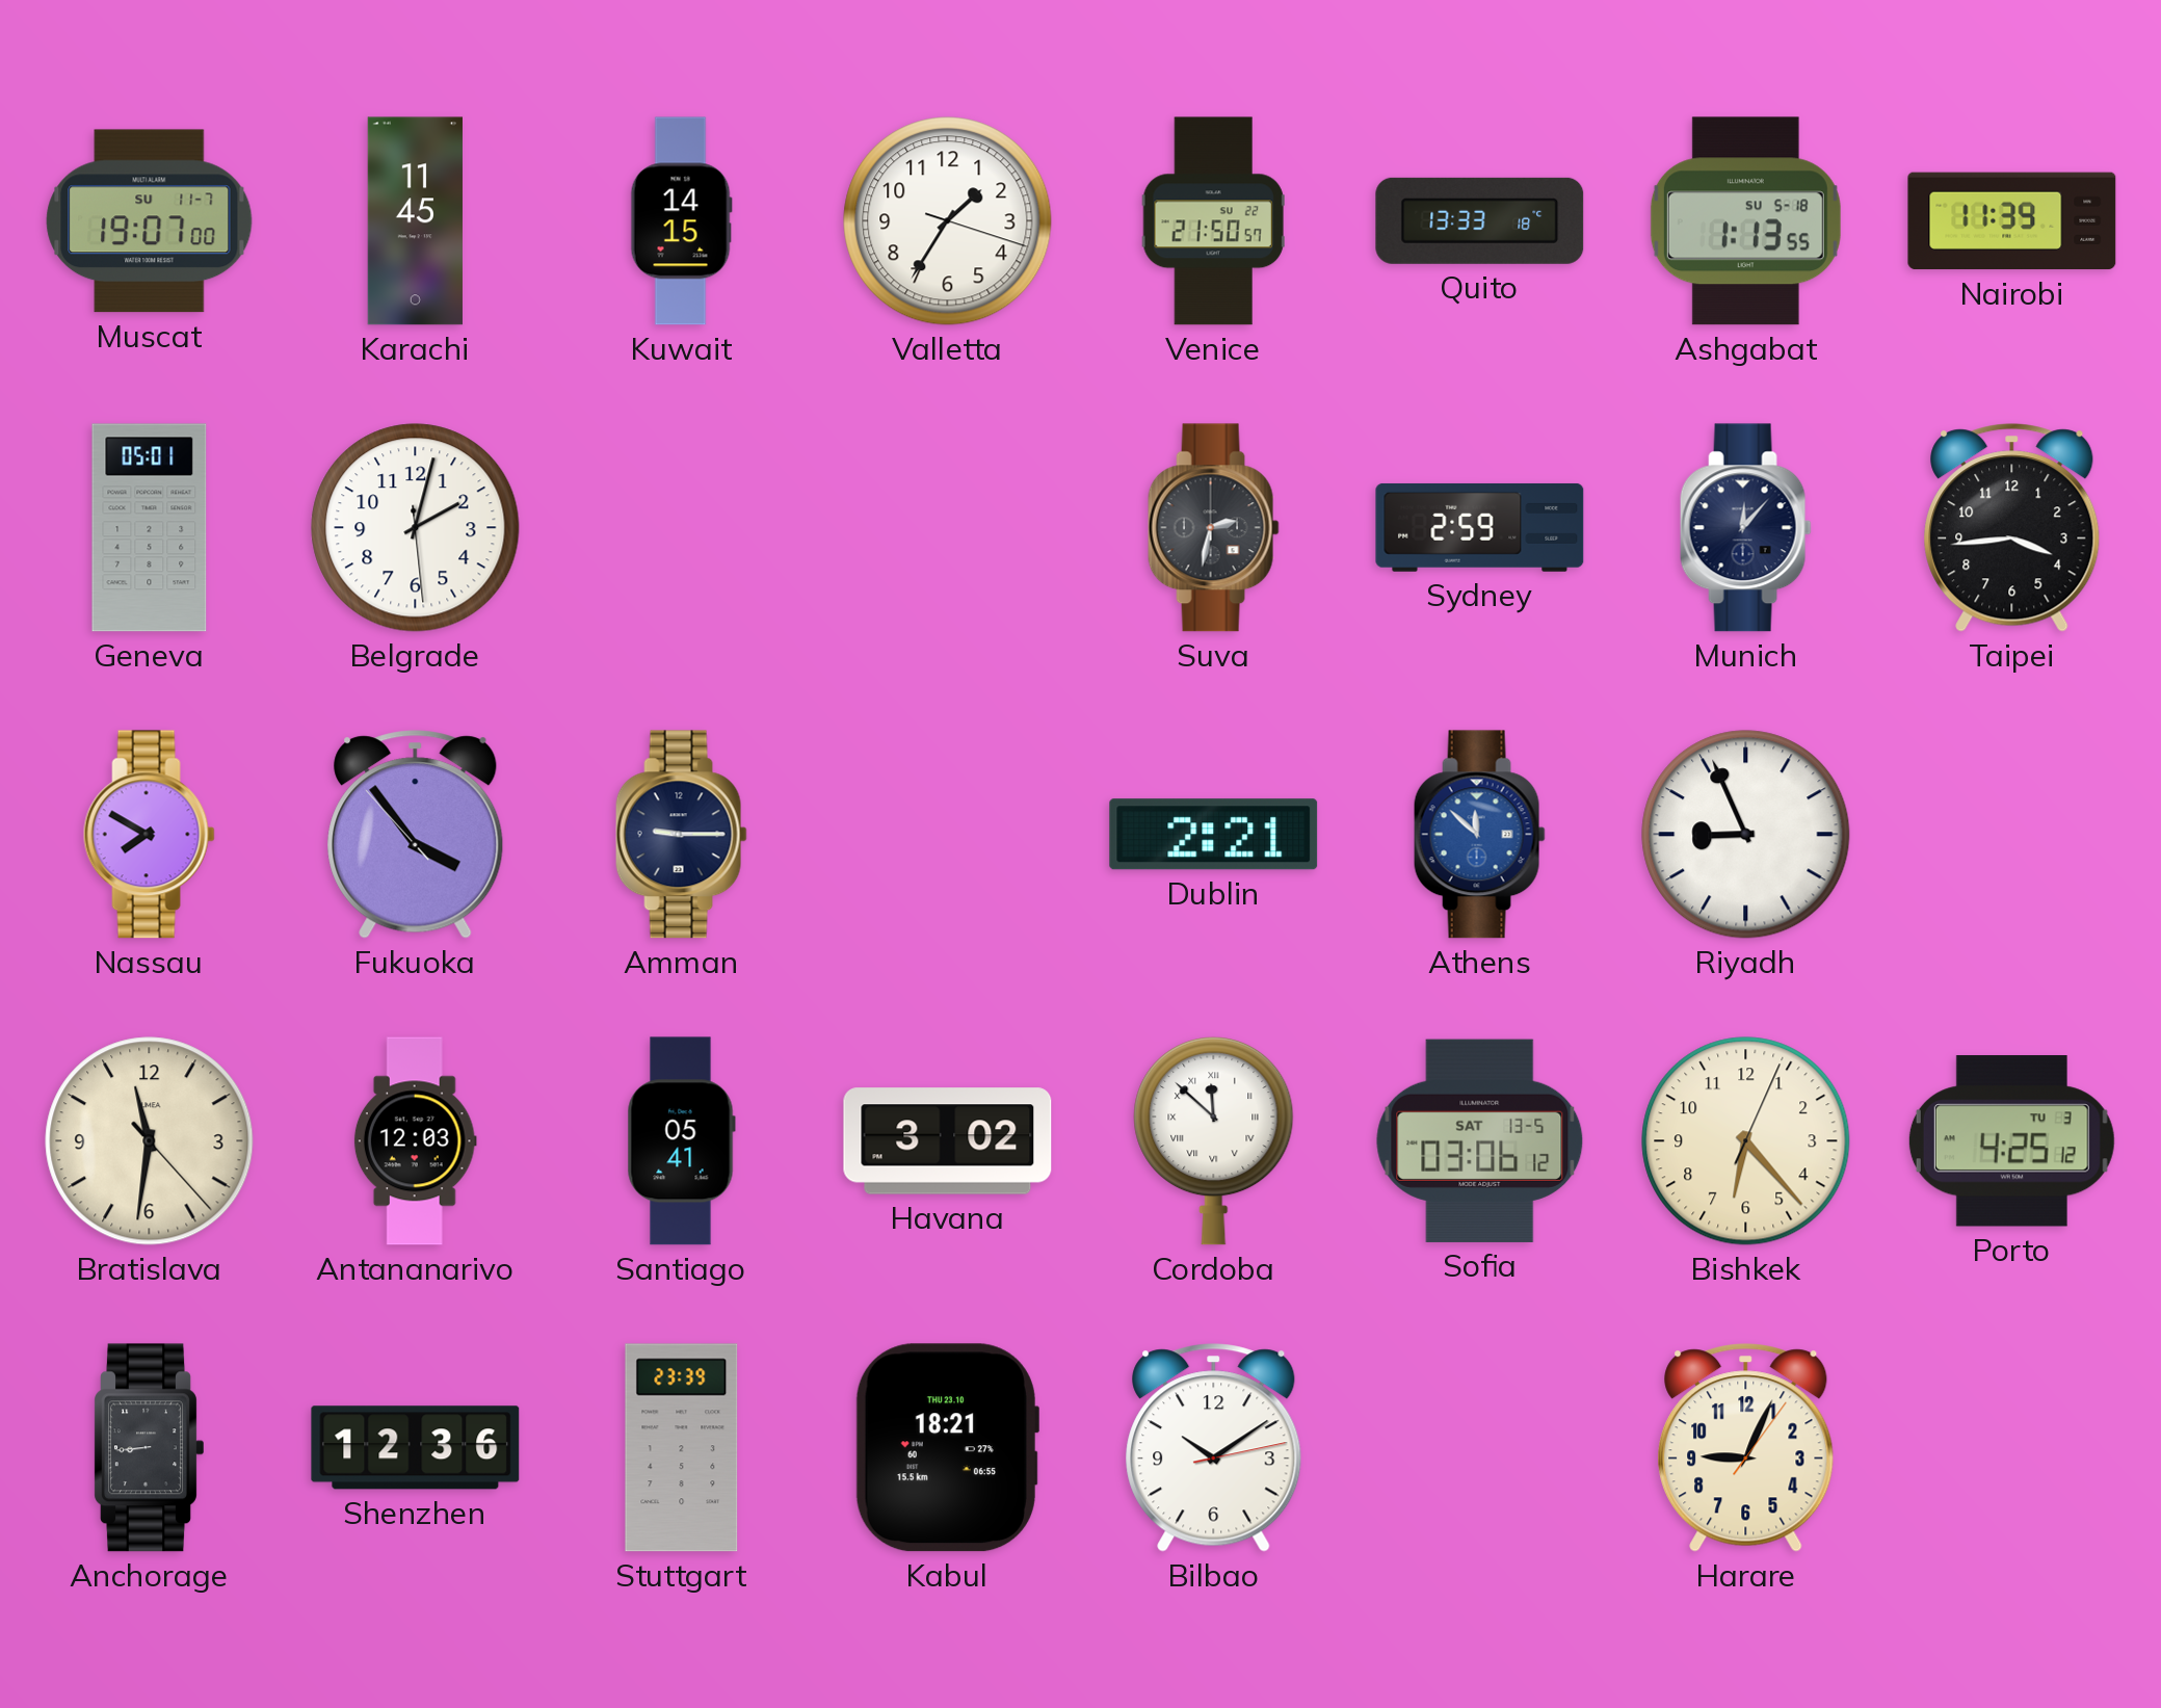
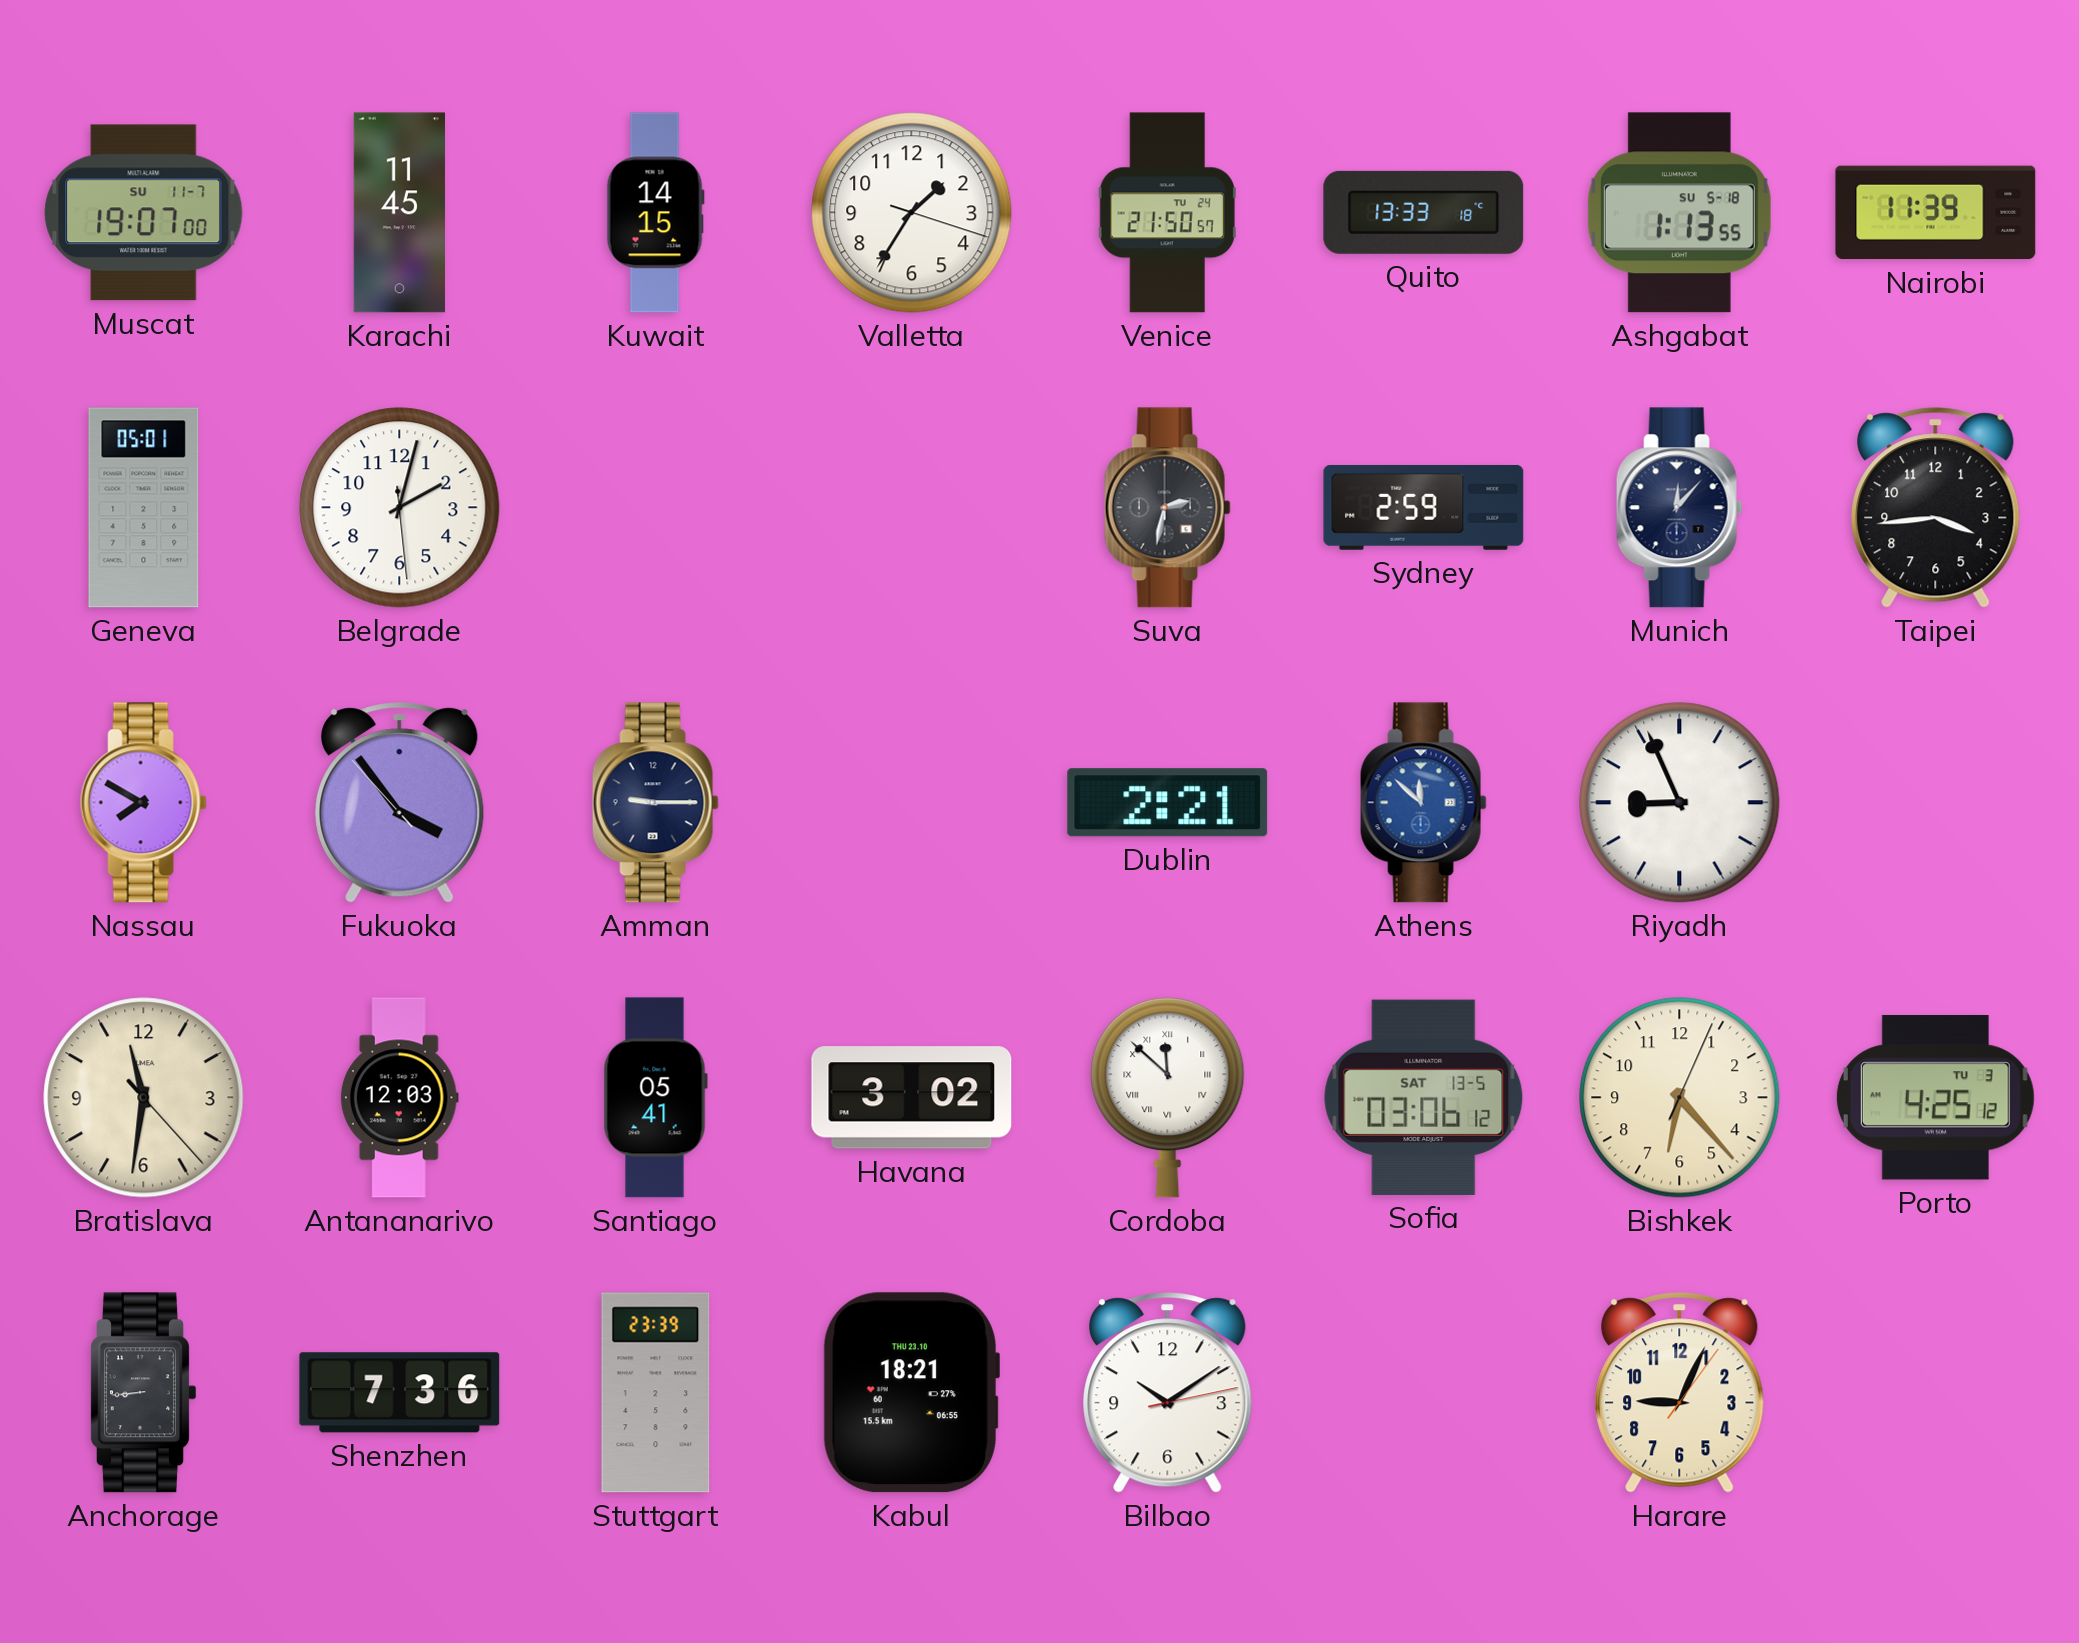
Venice date: SU 22 -> TU 24
Shenzhen: 12:36 -> 7:36
